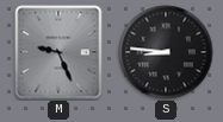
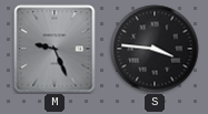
S: 8:46 -> 3:46
